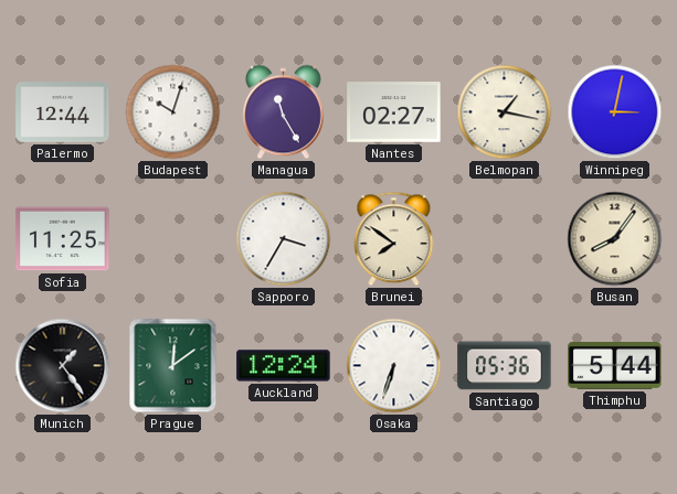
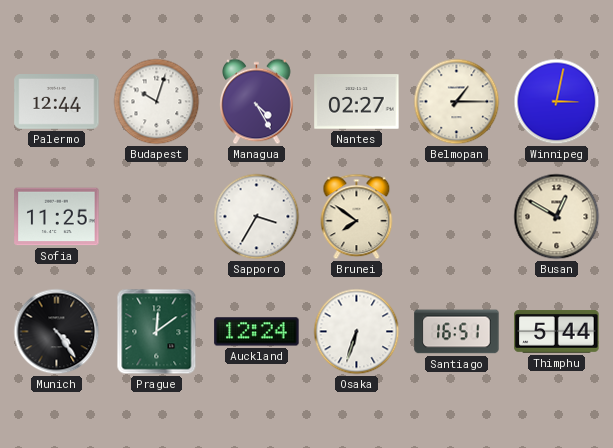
Managua: 11:25 -> 4:25
Belmopan: 1:17 -> 1:15
Busan: 8:06 -> 12:50
Munich: 1:24 -> 4:24
Santiago: 05:36 -> 16:51
